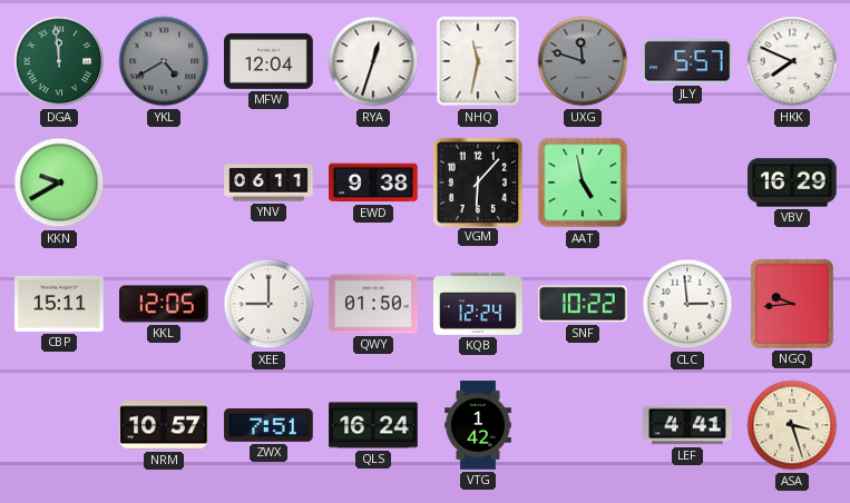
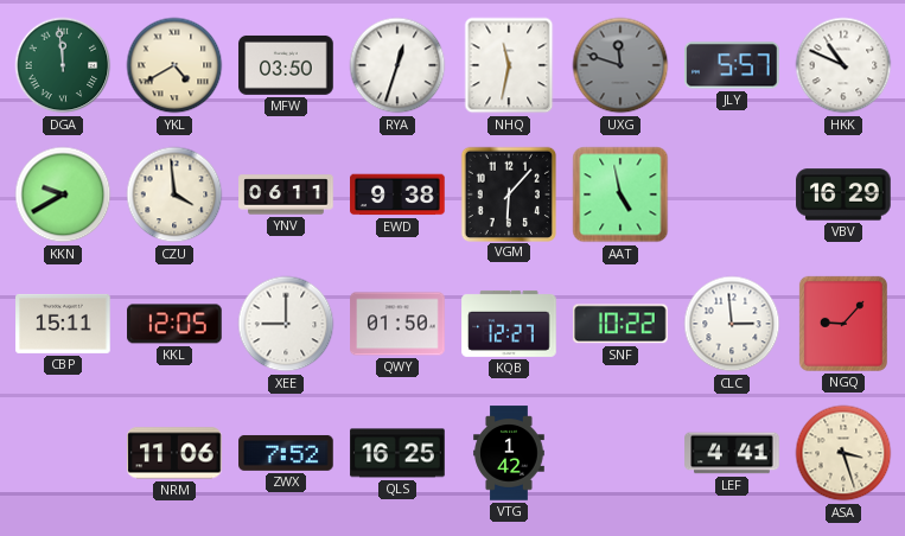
YKL dial: grey -> cream
MFW: 12:04 -> 03:50
HKK: 7:49 -> 10:49
CZU: none -> 3:59
KQB: 12:24 -> 12:27
NGQ: 9:44 -> 9:07
NRM: 10:57 -> 11:06
ZWX: 7:51 -> 7:52
QLS: 16:24 -> 16:25
